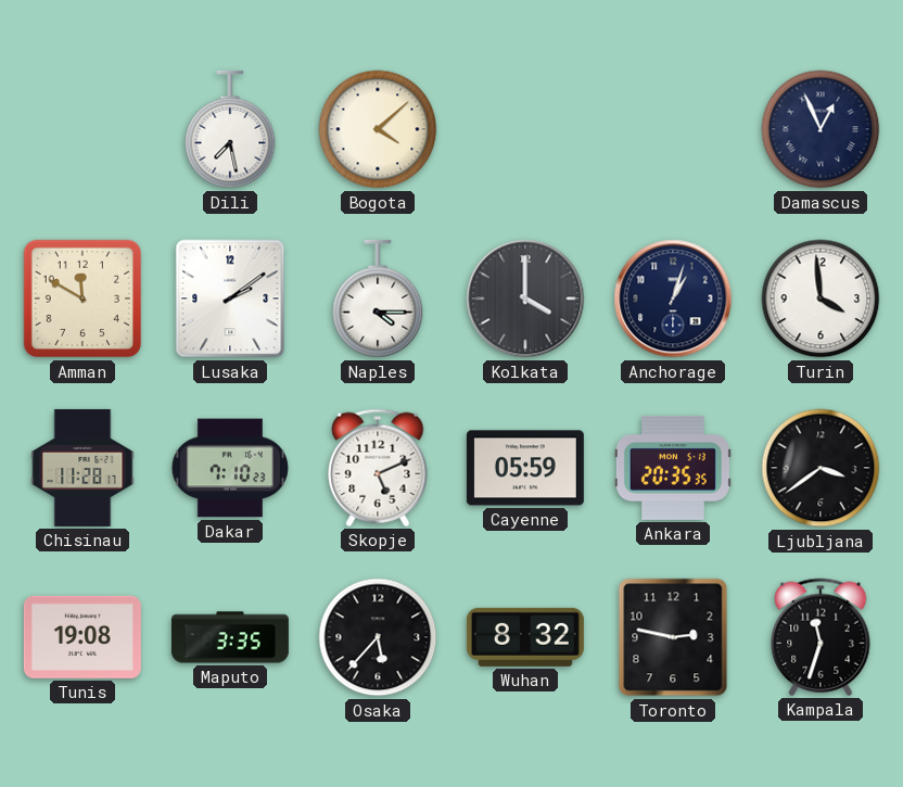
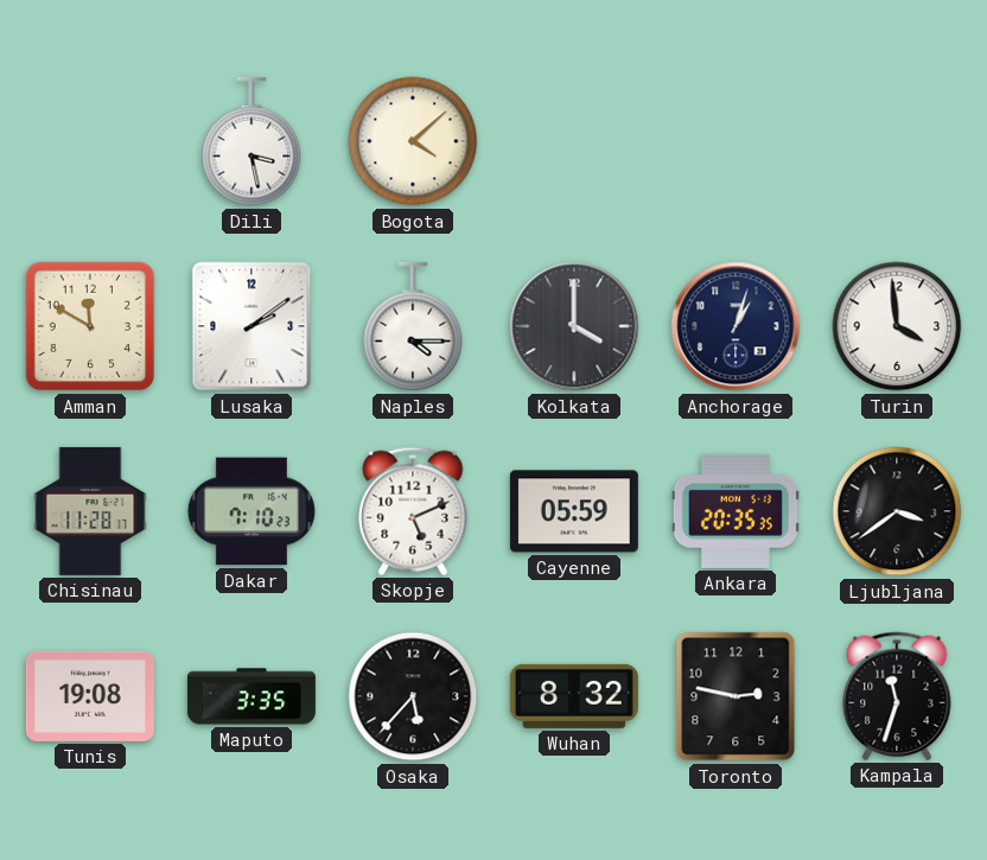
Dili: 7:28 -> 3:28
Damascus: 12:56 -> none
